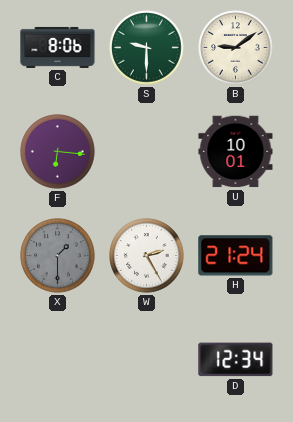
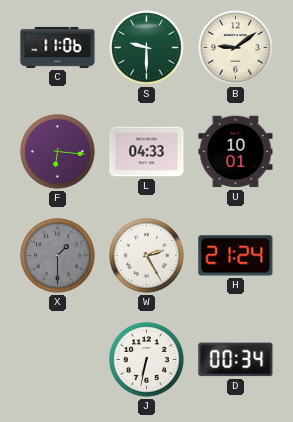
C: 8:06 -> 11:06
L: none -> 04:33
J: none -> 6:32
D: 12:34 -> 00:34
